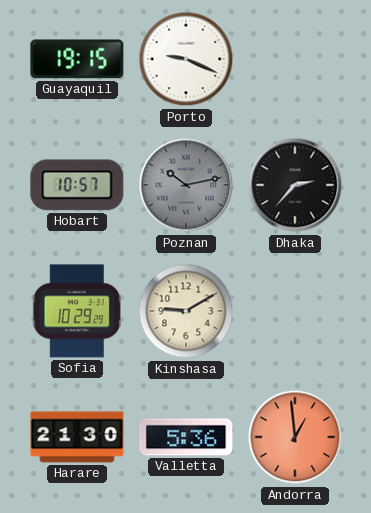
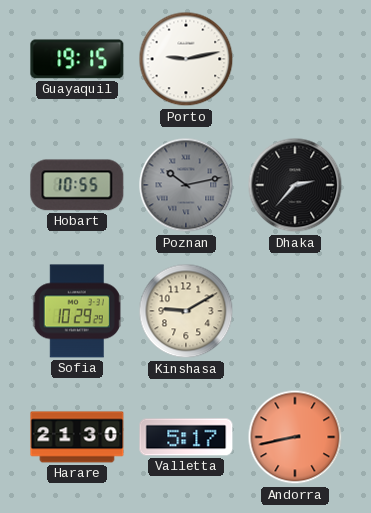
Porto: 9:19 -> 9:13
Hobart: 10:57 -> 10:55
Valletta: 5:36 -> 5:17
Andorra: 12:59 -> 8:43
